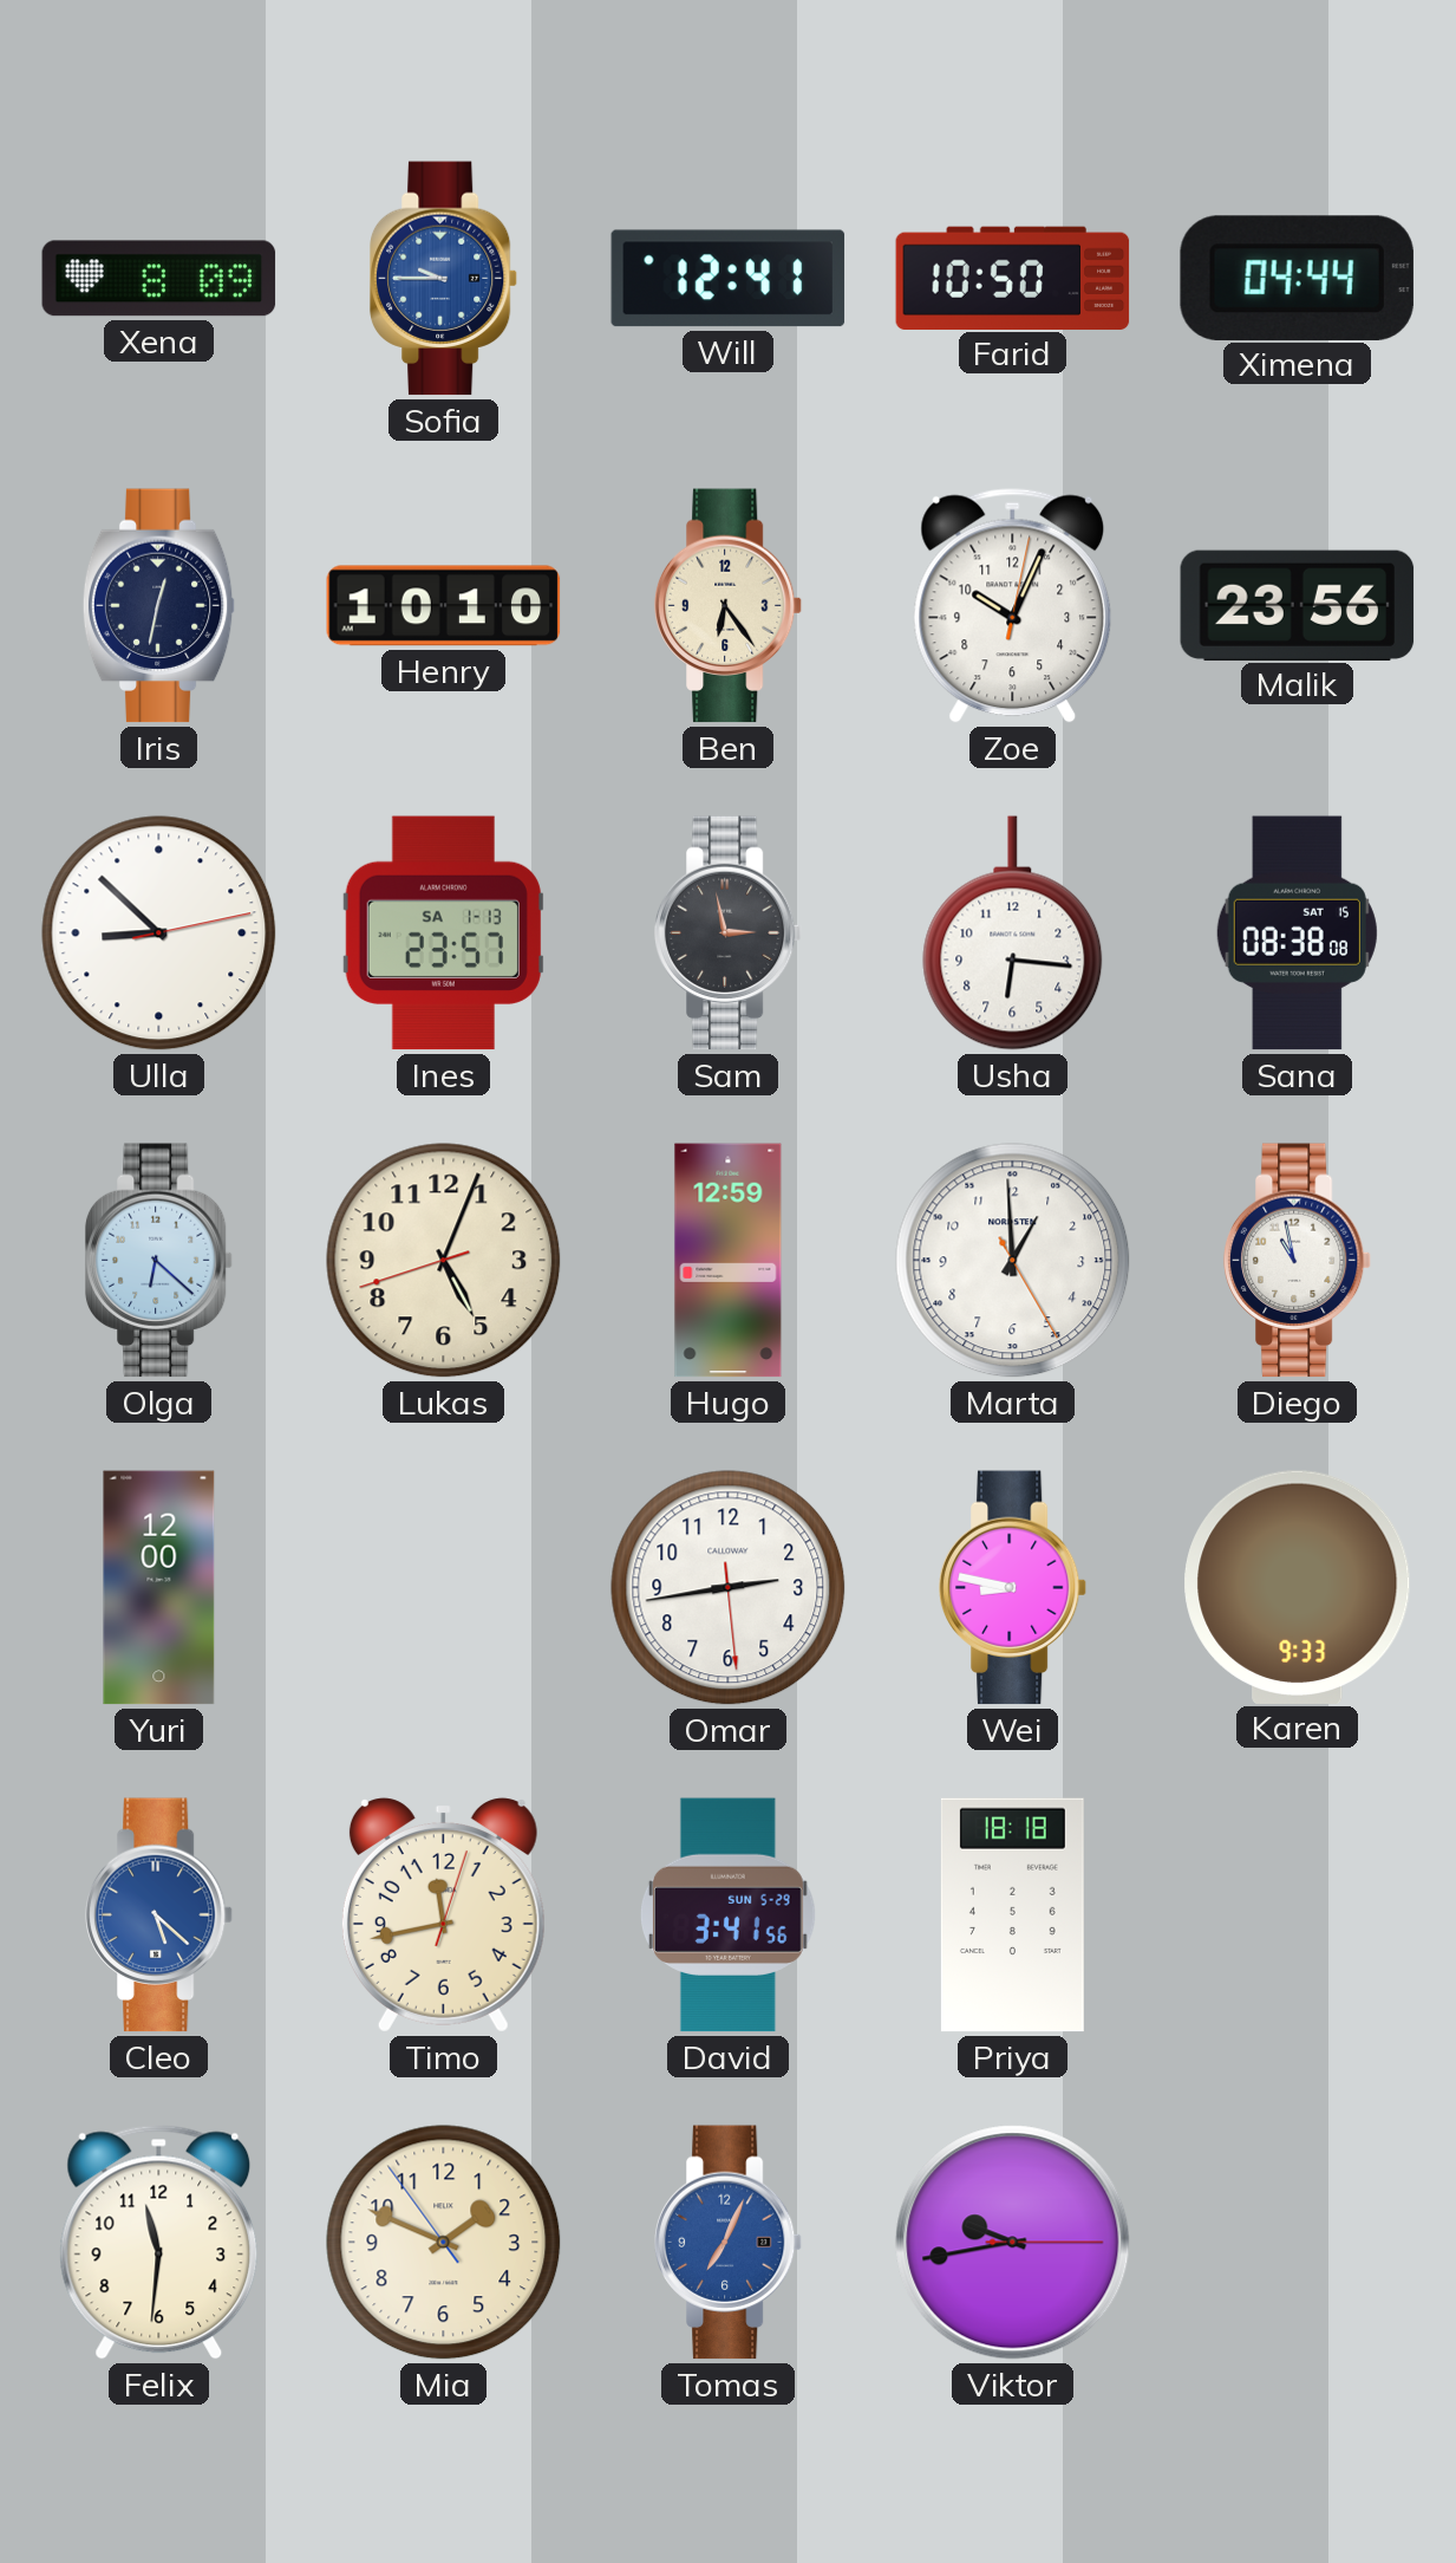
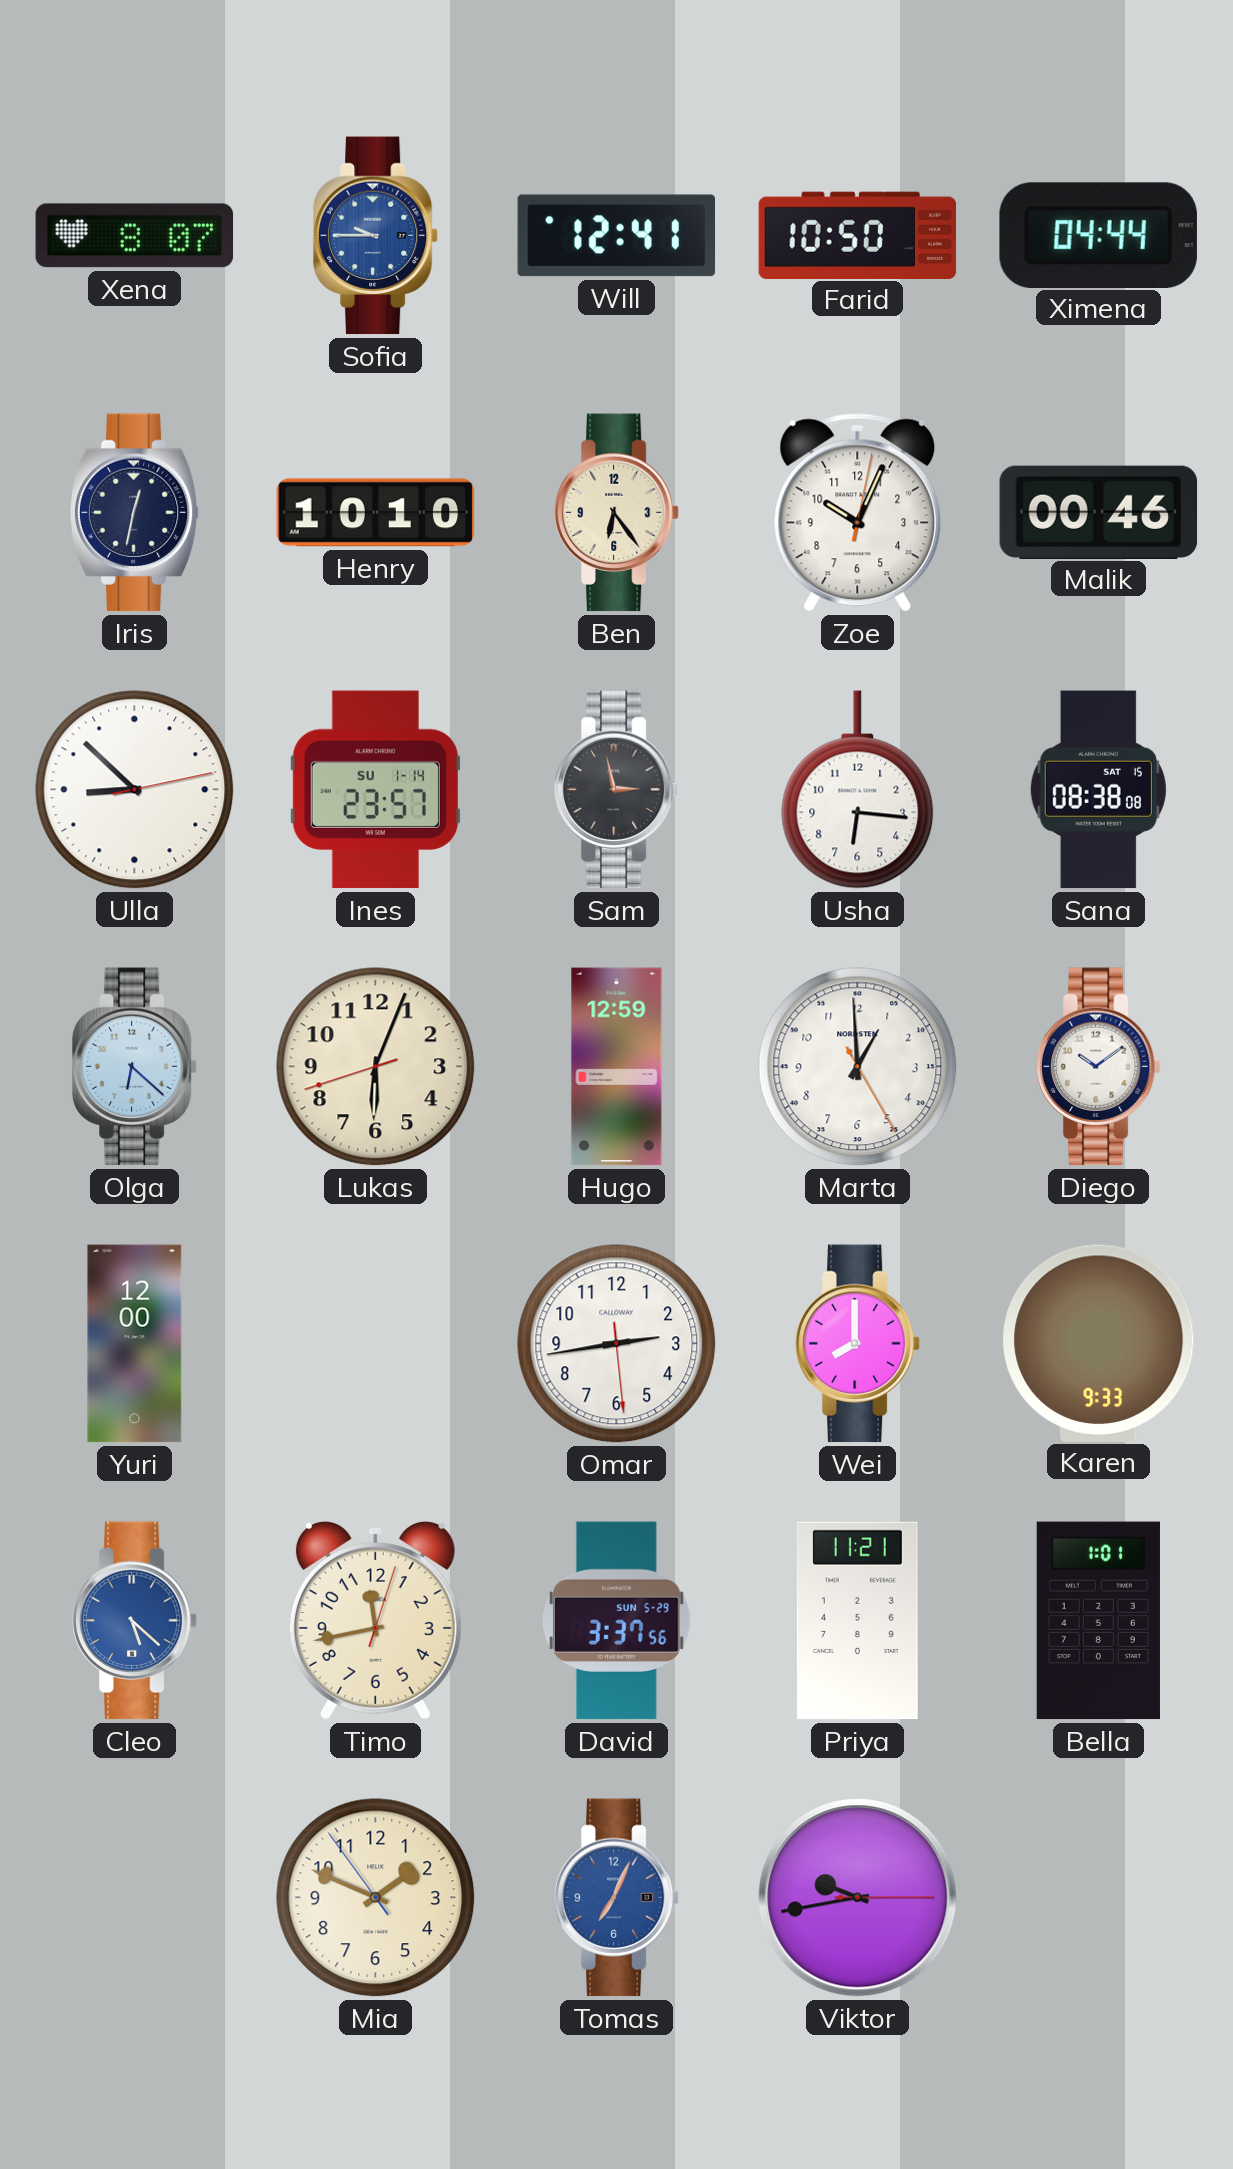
Xena: 8:09 -> 8:07
Malik: 23:56 -> 00:46
Ines date: SA 1-13 -> SU 1-14
Lukas: 5:03 -> 6:03
Diego: 10:58 -> 10:09
Wei: 8:47 -> 8:00
David: 3:41 -> 3:37
Priya: 18:18 -> 11:21
Bella: none -> 1:01
Felix: 11:31 -> none
